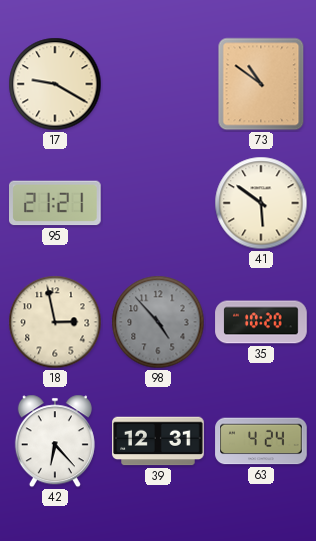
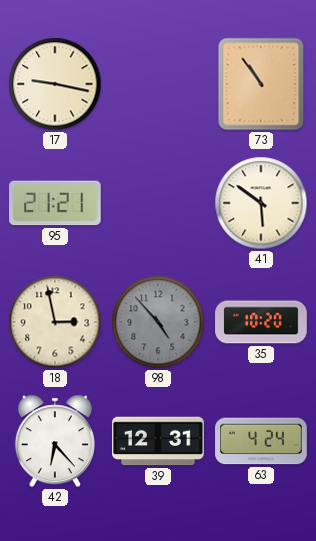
17: 9:20 -> 9:17
73: 10:51 -> 10:54
